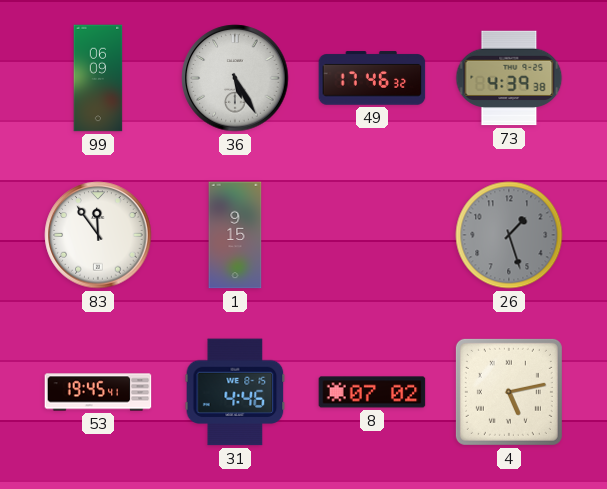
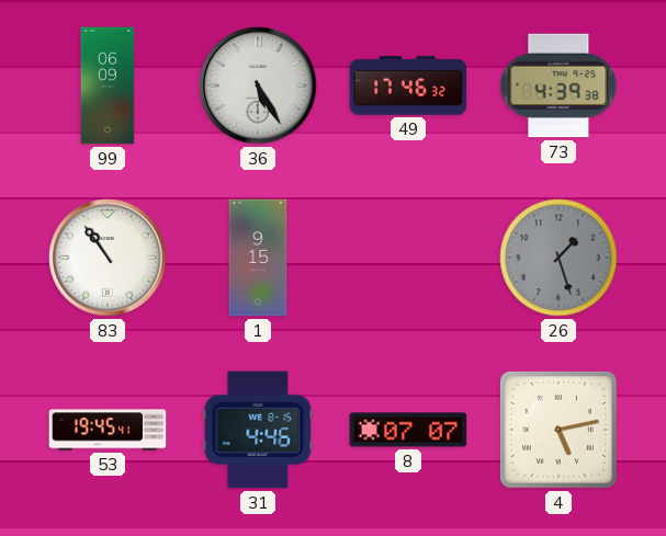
83: 11:54 -> 10:54
8: 07:02 -> 07:07
